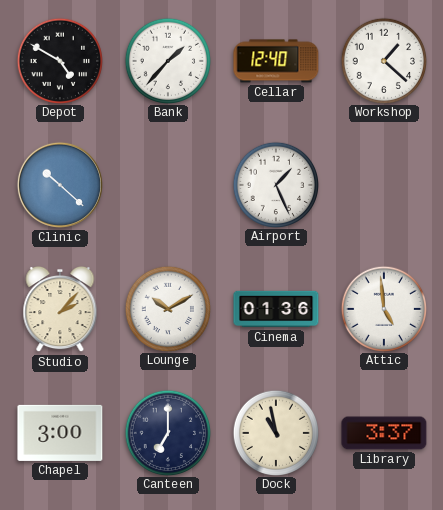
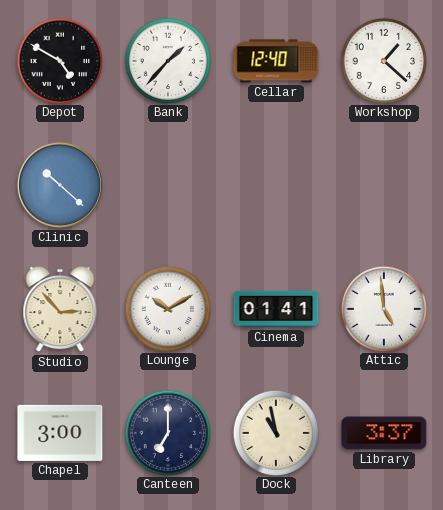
Airport: 1:26 -> none
Studio: 2:07 -> 2:53
Cinema: 01:36 -> 01:41
